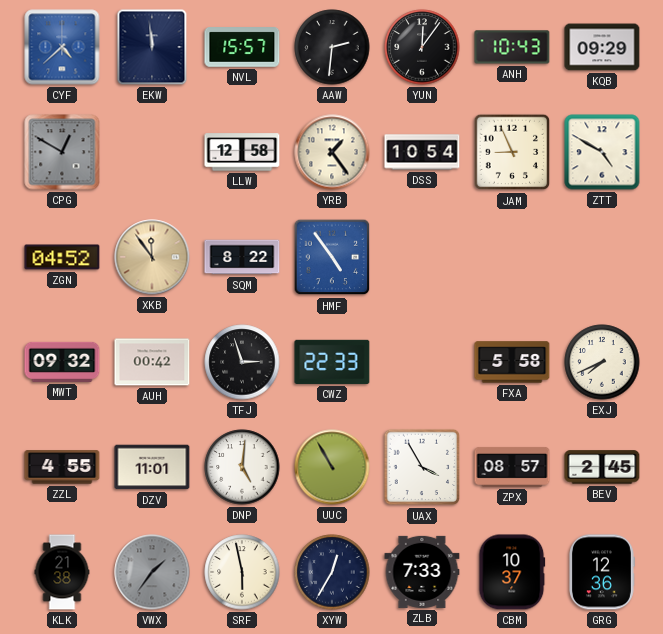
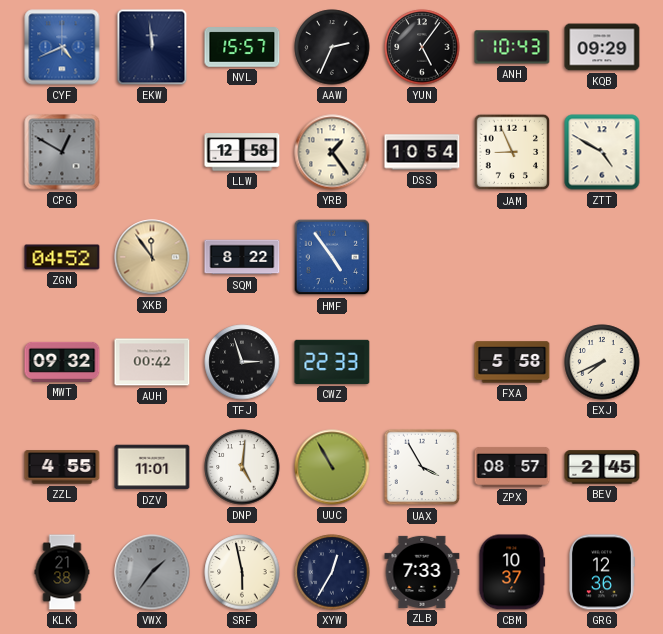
CYF: 4:38 -> 4:41
AAW: 2:31 -> 2:34
YUN: 12:06 -> 5:06
